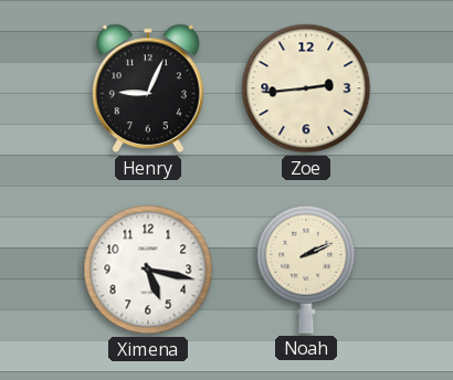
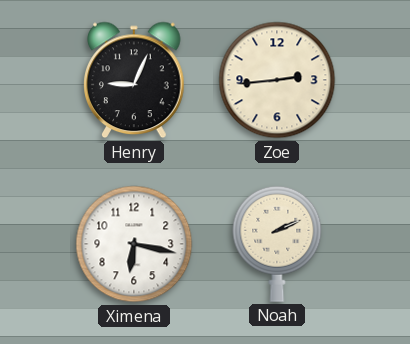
Ximena: 5:17 -> 6:17
